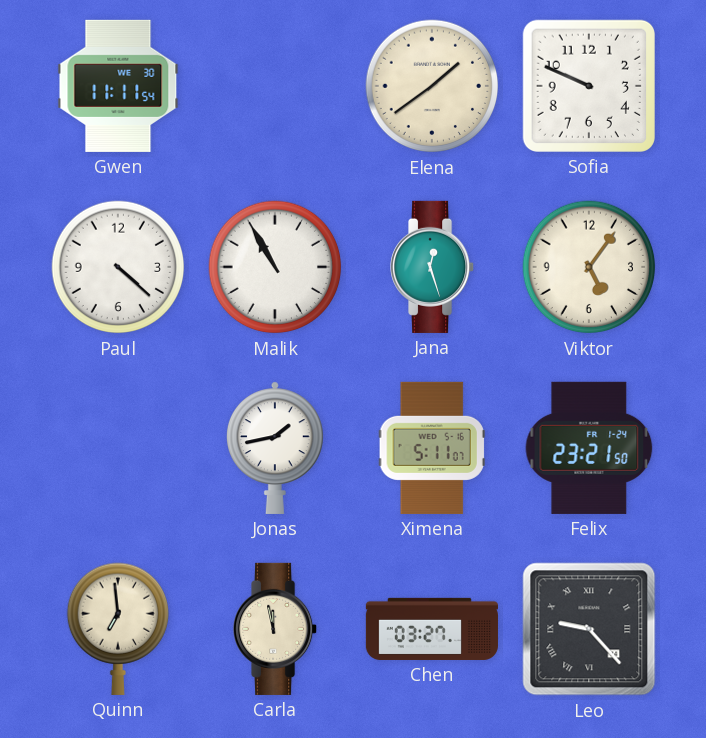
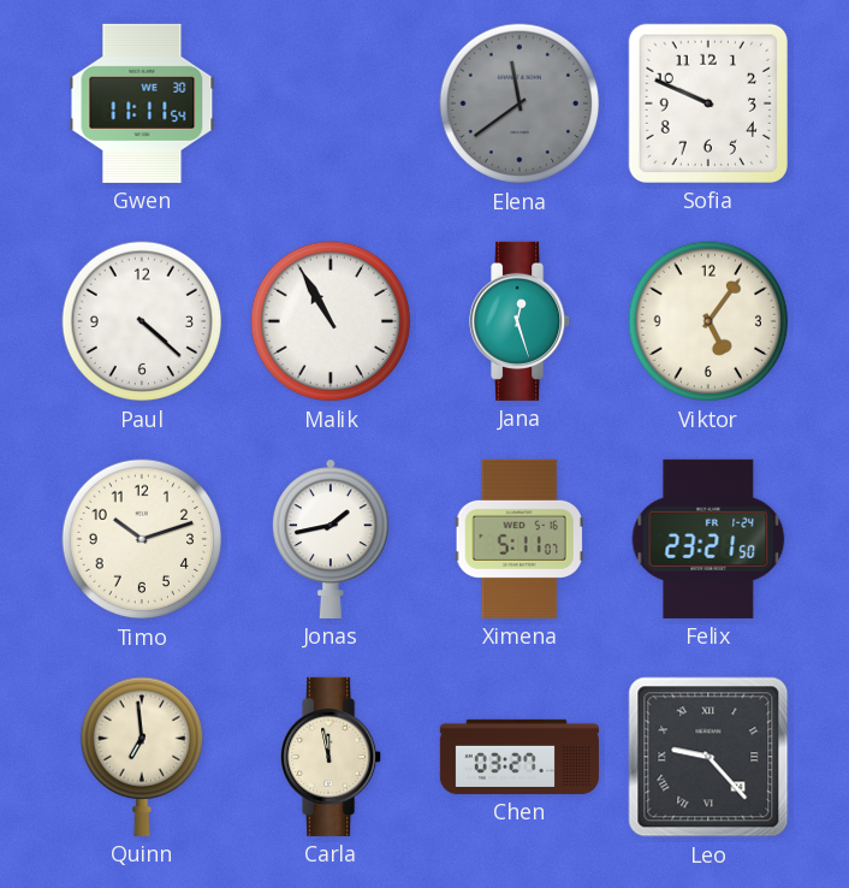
Elena: 1:39 -> 11:39
Elena dial: cream -> grey
Timo: none -> 10:12
